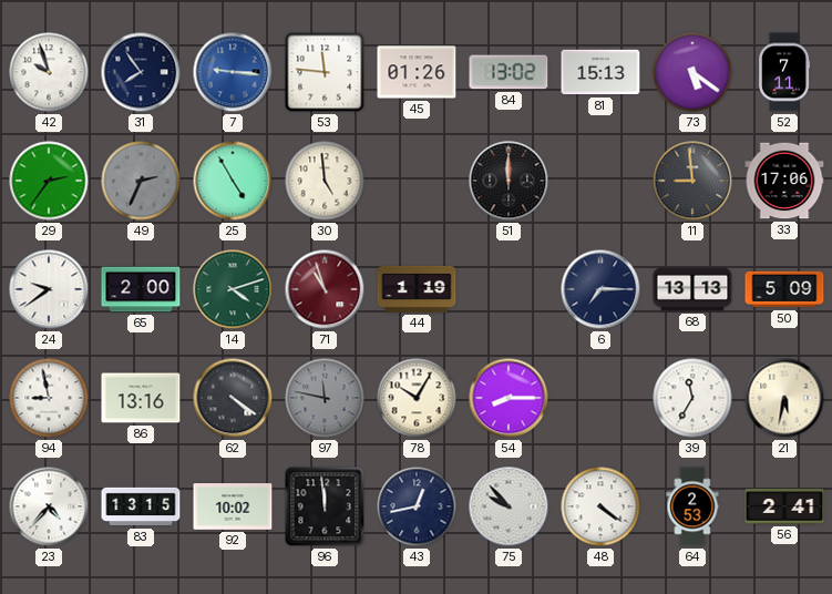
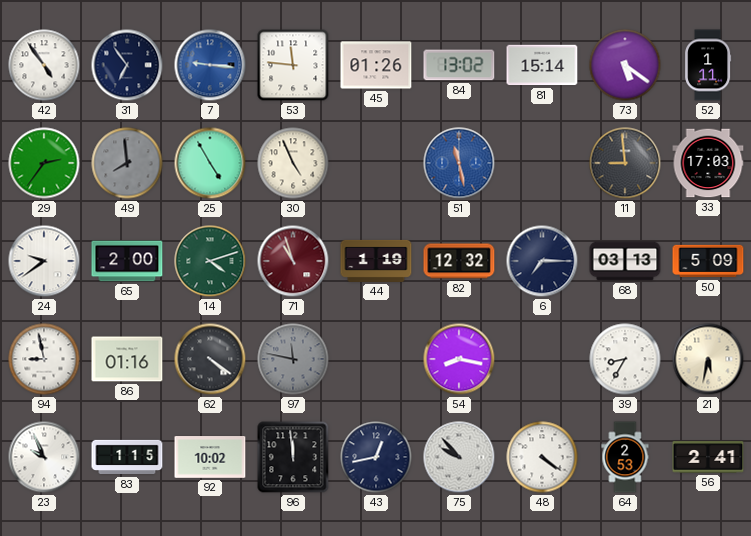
42: 9:57 -> 4:54
31: 7:54 -> 6:54
81: 15:13 -> 15:14
52: 7:11 -> 1:11
49: 2:34 -> 7:59
30: 4:59 -> 4:56
51: 12:00 -> 11:28
51 dial: black -> blue
33: 17:06 -> 17:03
82: none -> 12:32
68: 13:13 -> 03:13
86: 13:16 -> 01:16
78: 10:05 -> none
54: 8:15 -> 8:17
39: 11:35 -> 8:35
23: 4:37 -> 9:56
83: 13:15 -> 1:15
